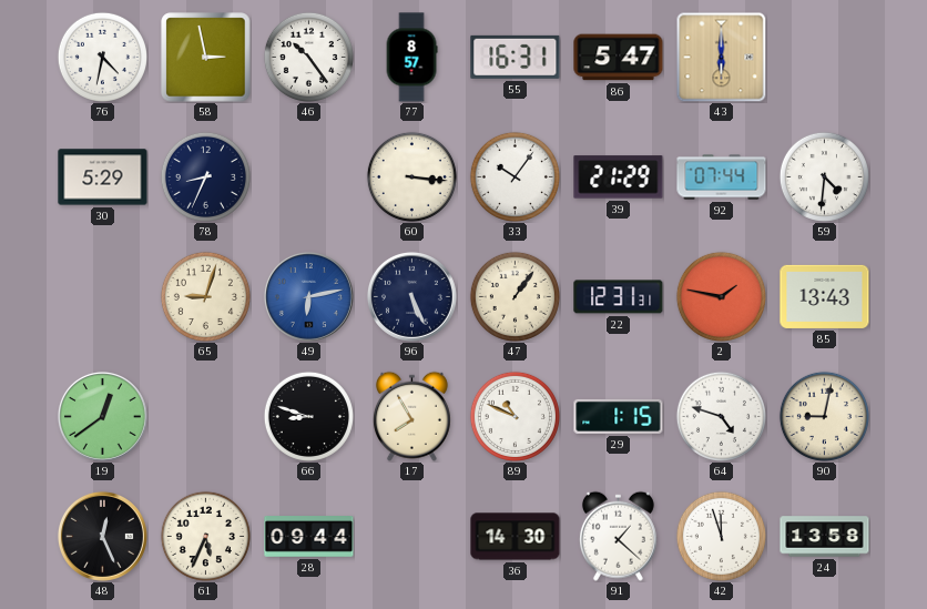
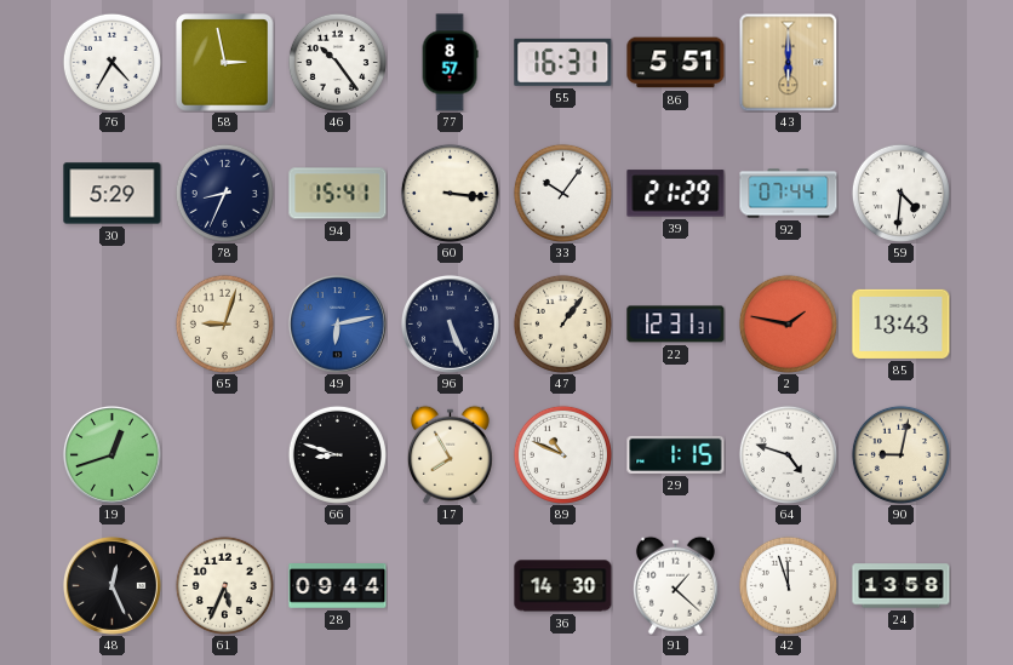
76: 4:32 -> 4:35
86: 5:47 -> 5:51
94: none -> 15:41
19: 12:39 -> 12:42
